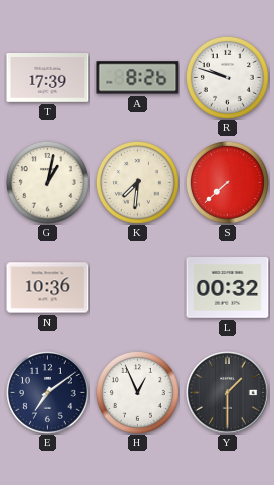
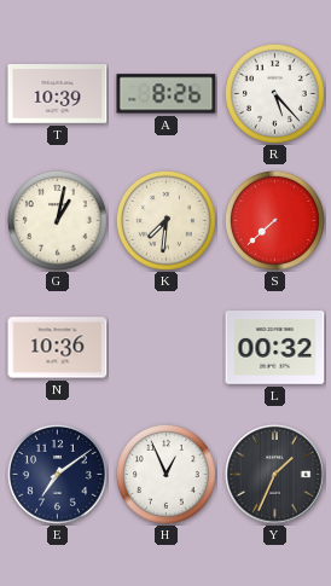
T: 17:39 -> 10:39
R: 9:48 -> 5:23
Y: 1:30 -> 1:34
